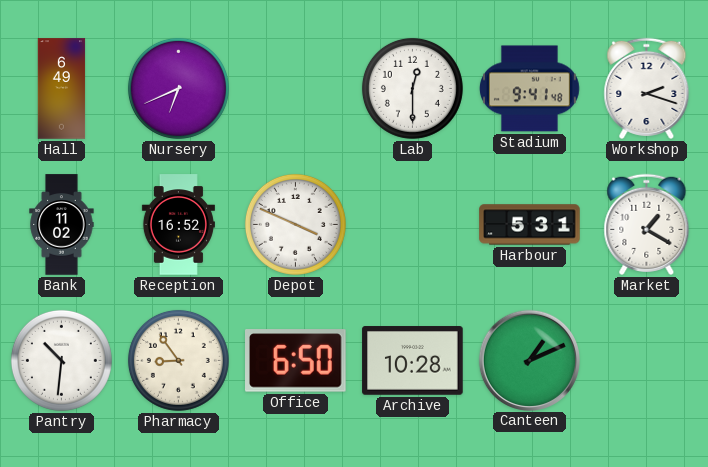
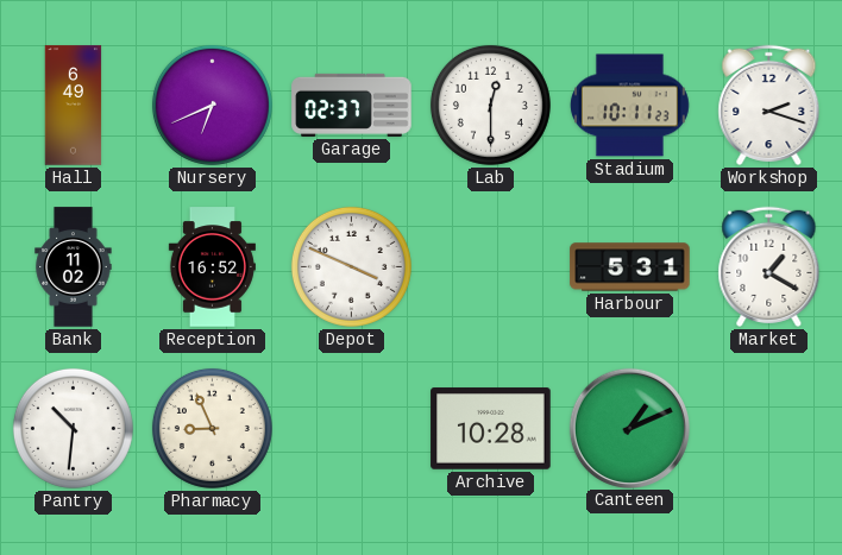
Garage: none -> 02:37
Stadium: 9:41 -> 10:11
Pharmacy: 8:54 -> 8:56
Office: 6:50 -> none
